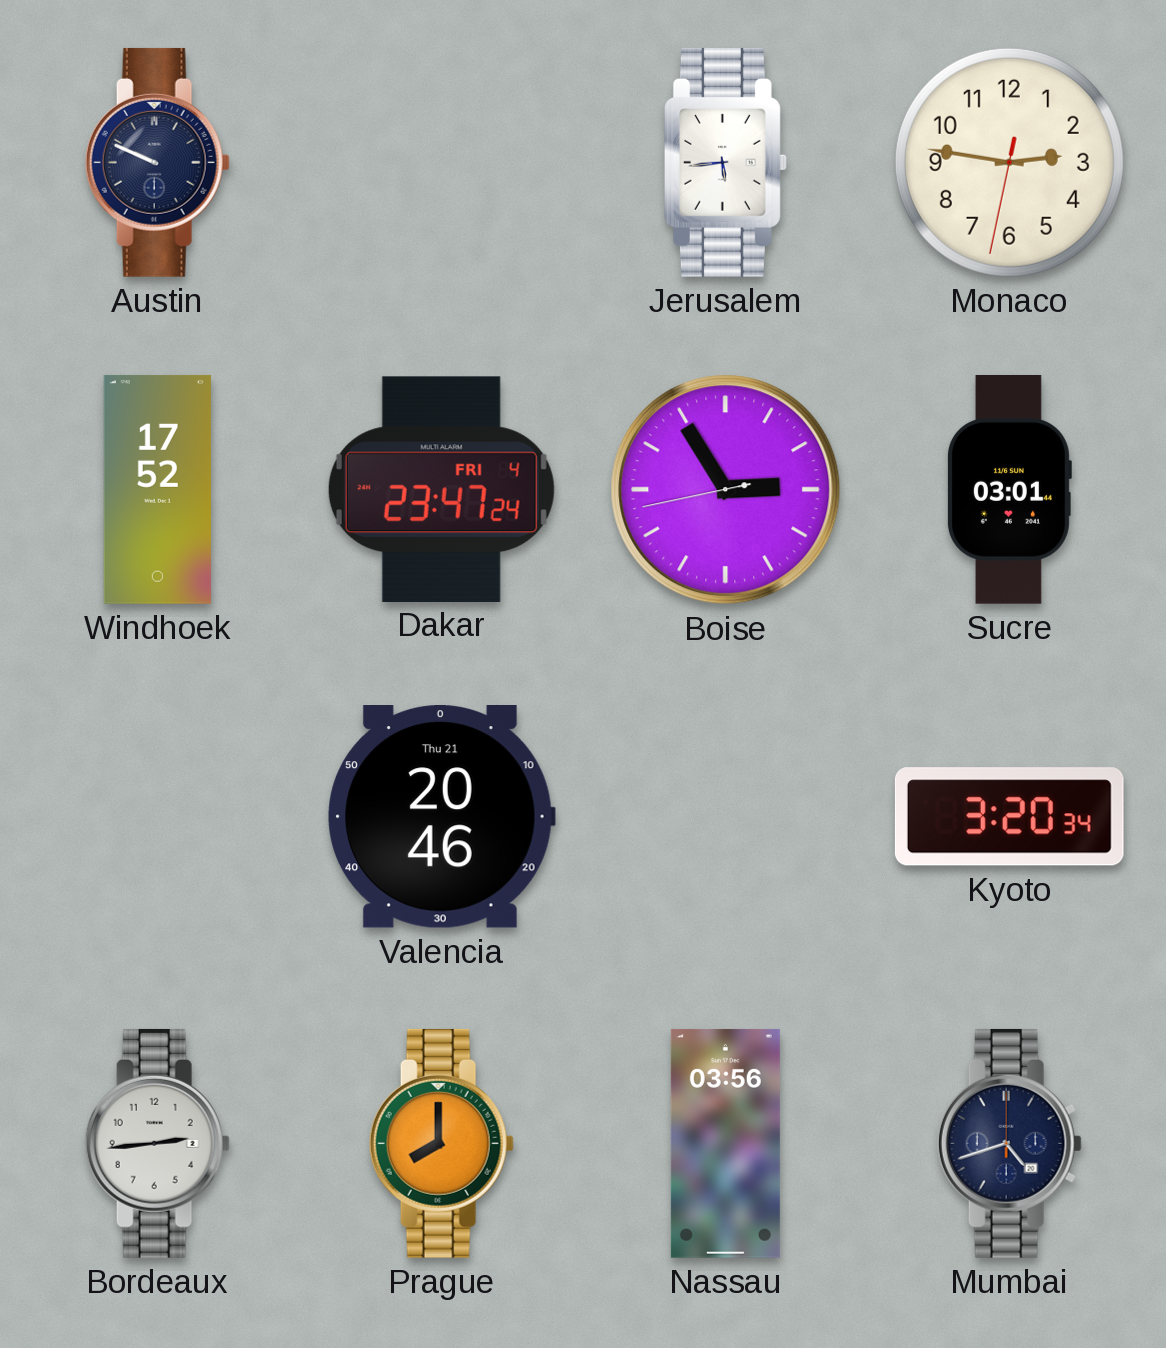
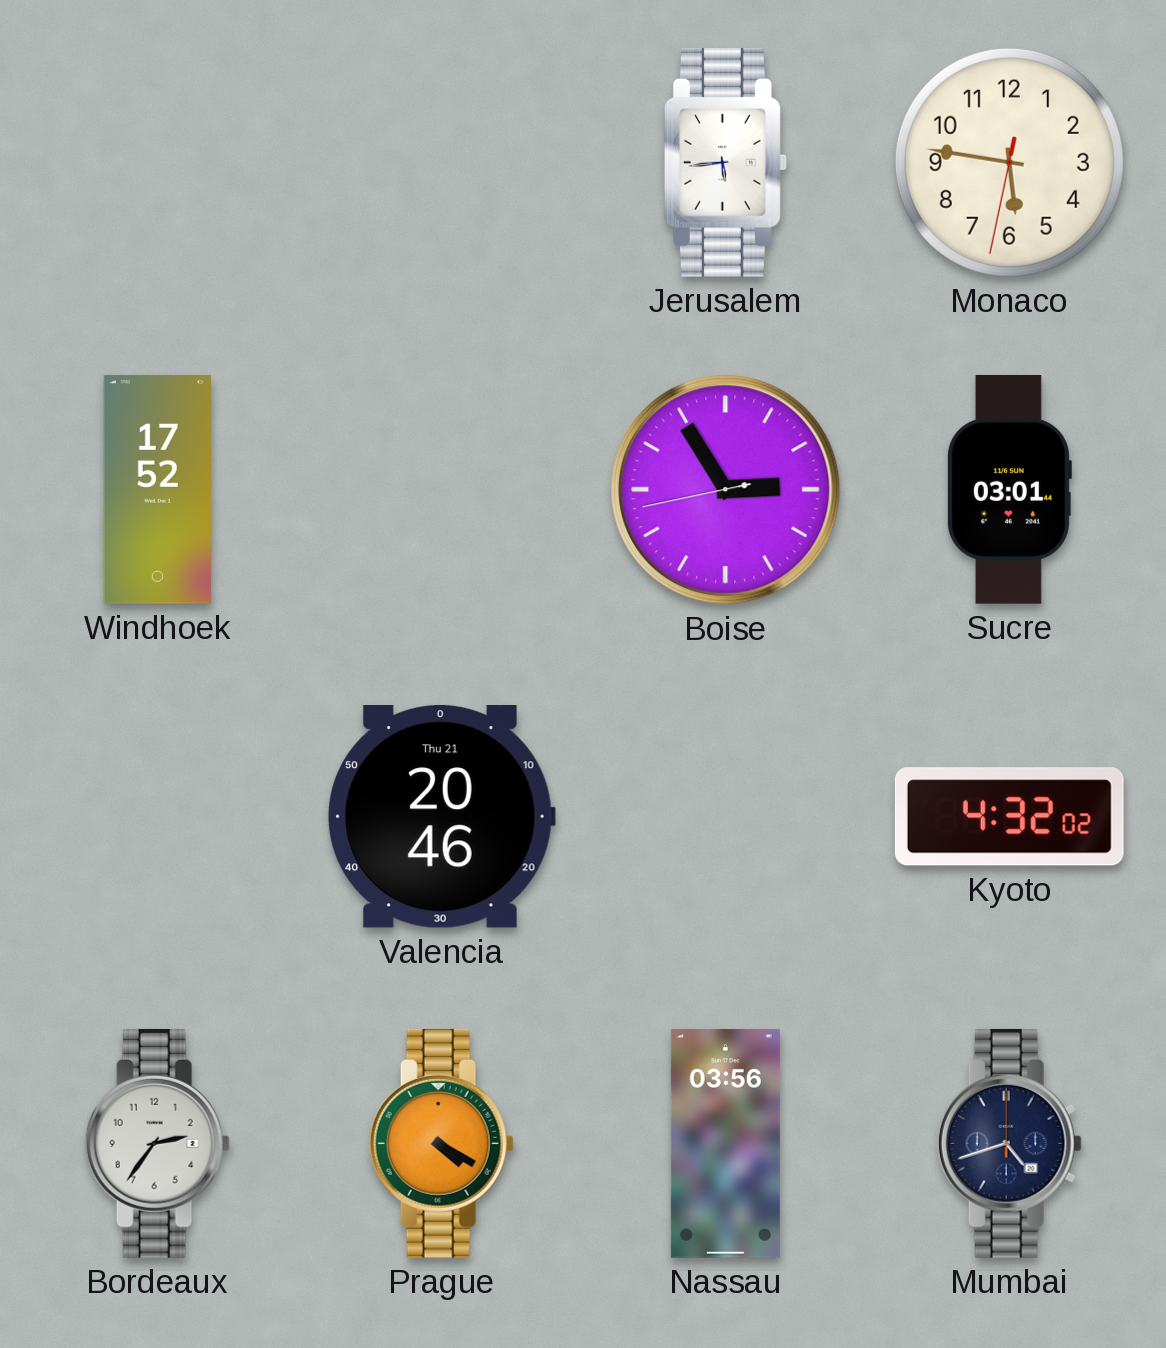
Austin: 9:49 -> none
Monaco: 2:46 -> 5:46
Dakar: 23:47 -> none
Kyoto: 3:20 -> 4:32
Bordeaux: 2:44 -> 2:36
Prague: 8:00 -> 4:20
